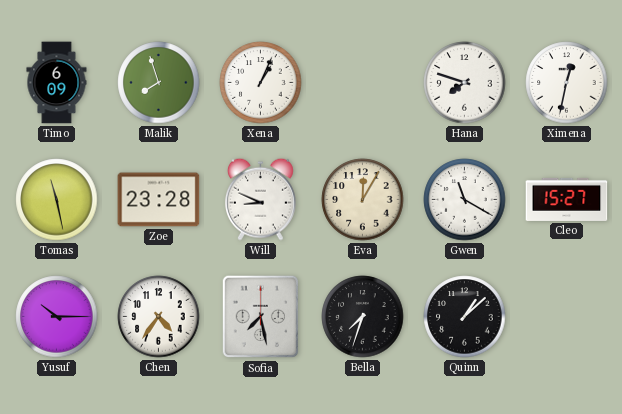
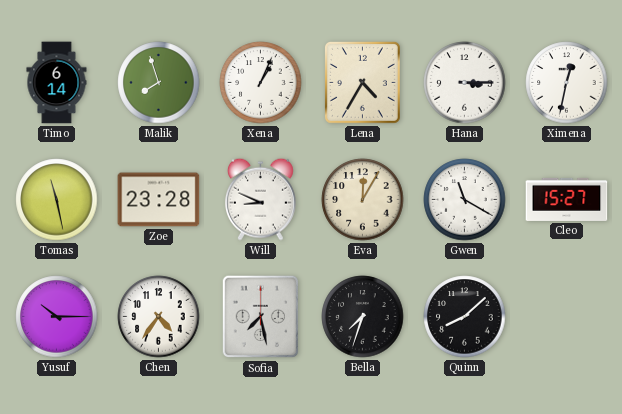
Timo: 6:09 -> 6:14
Lena: none -> 4:35
Hana: 7:48 -> 3:15
Quinn: 1:08 -> 8:08
